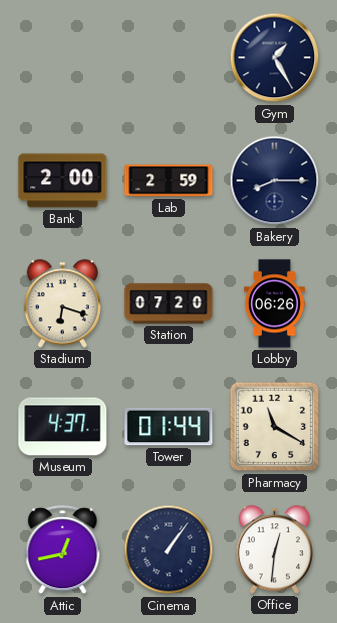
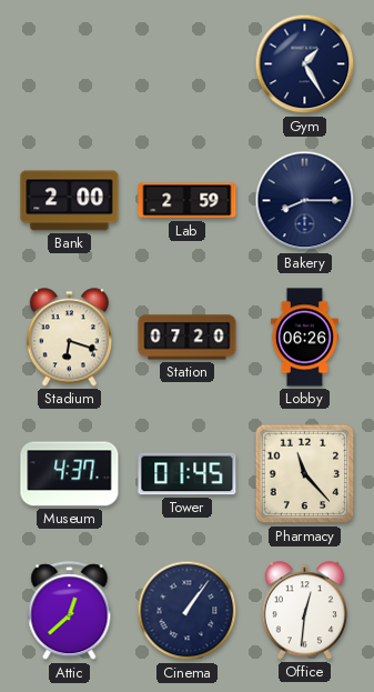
Tower: 01:44 -> 01:45
Pharmacy: 11:20 -> 11:23
Attic: 12:43 -> 12:38
